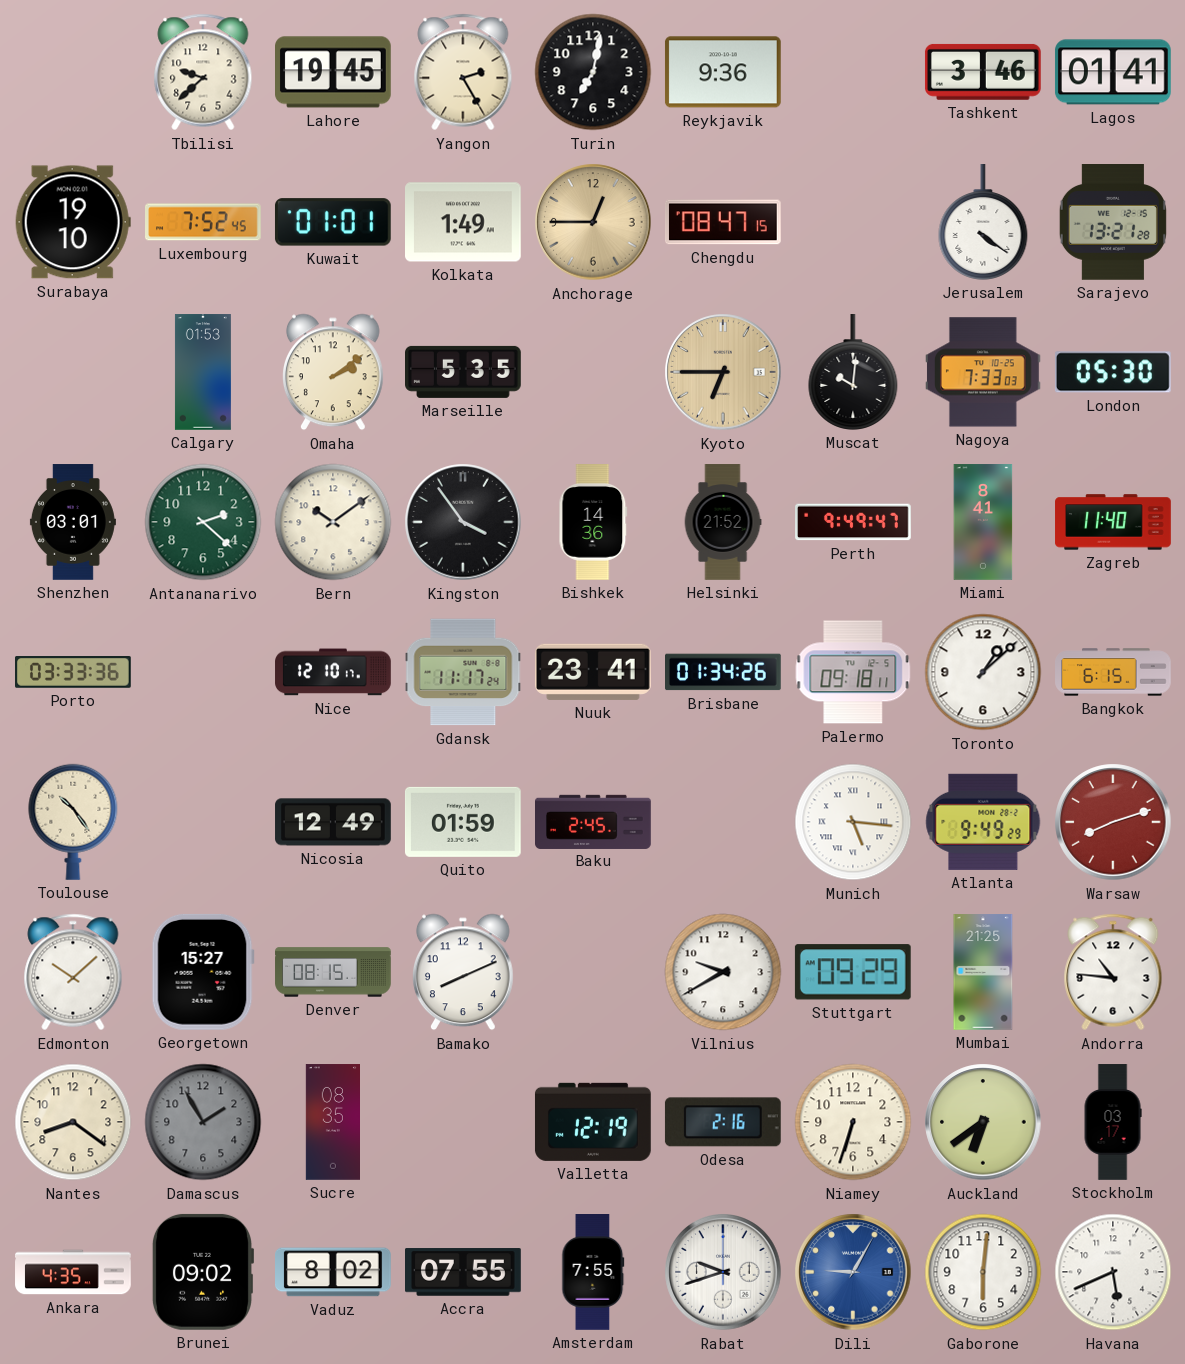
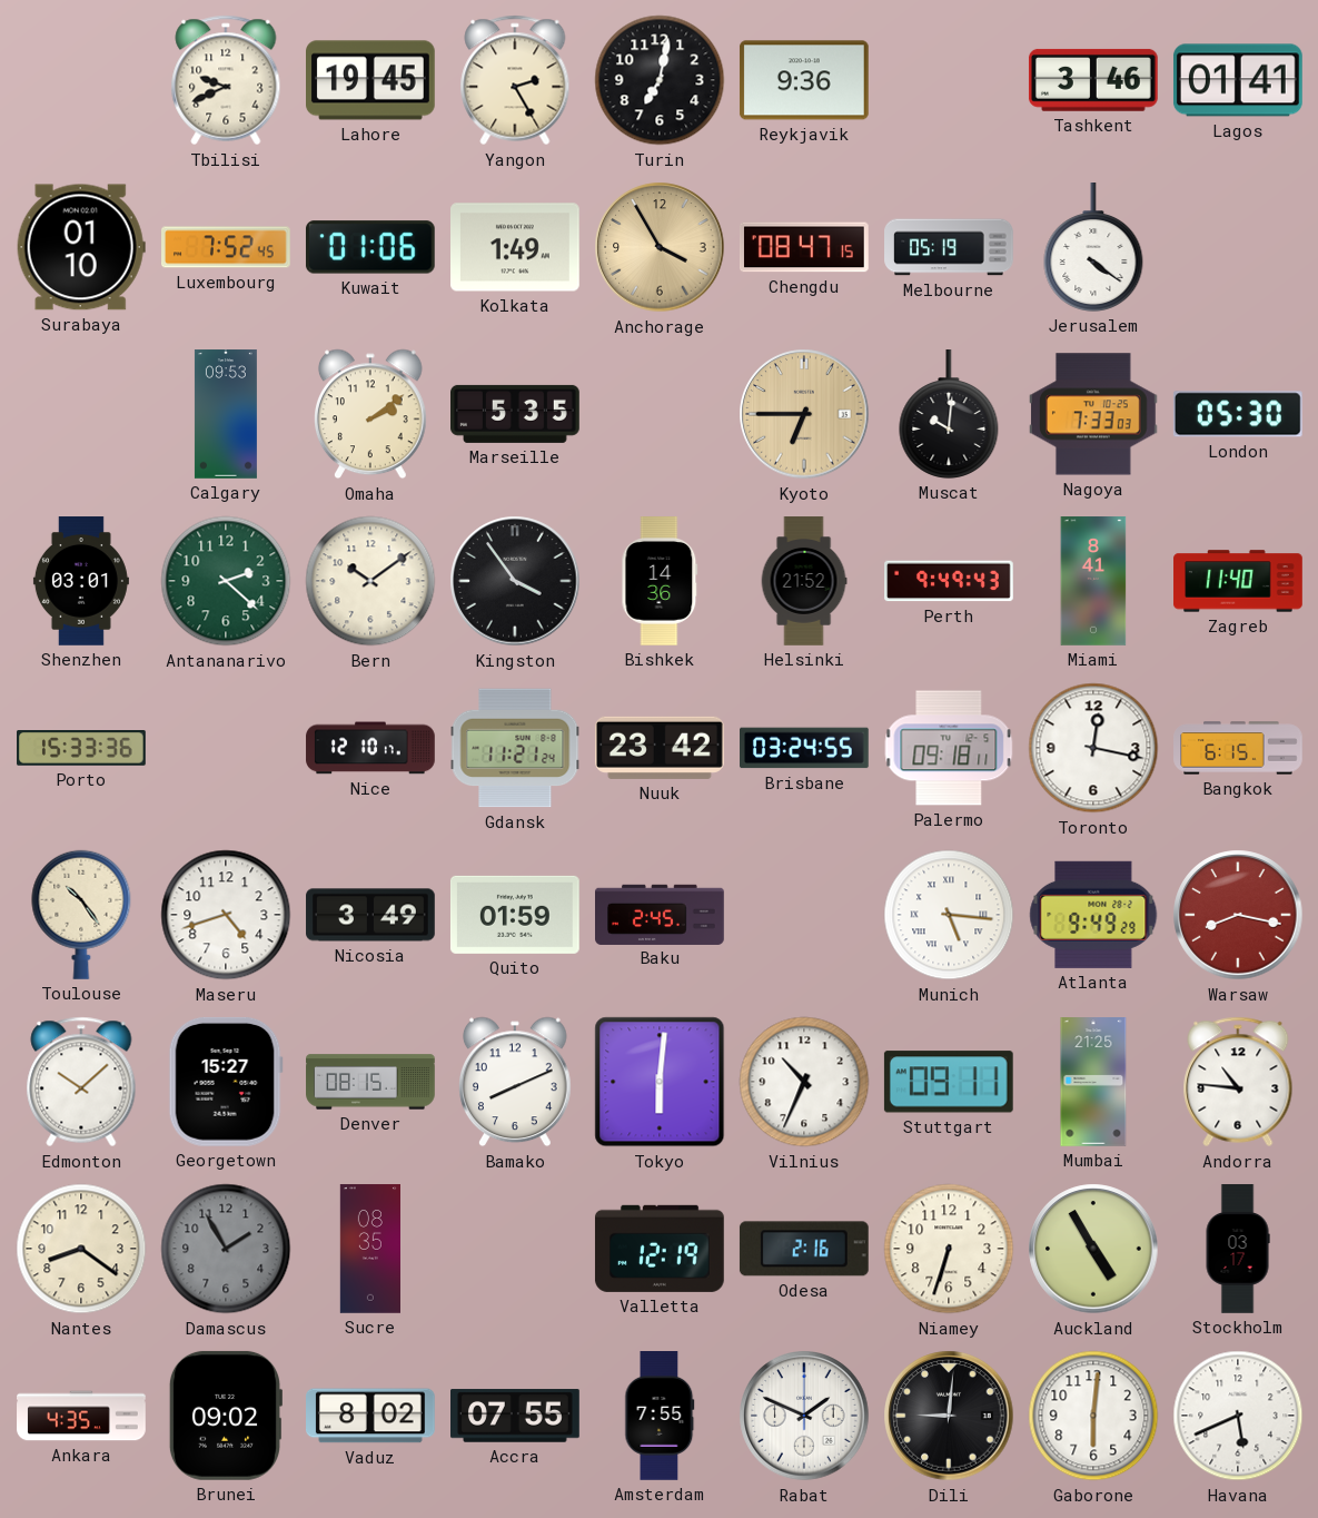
Tbilisi: 9:38 -> 9:41
Surabaya: 19:10 -> 01:10
Kuwait: 01:01 -> 01:06
Anchorage: 12:45 -> 3:55
Melbourne: none -> 05:19
Sarajevo: 13:21 -> none
Calgary: 01:53 -> 09:53
Perth: 9:49:47 -> 9:49:43
Porto: 03:33 -> 15:33
Gdansk: 11:17 -> 11:21
Nuuk: 23:41 -> 23:42
Brisbane: 01:34 -> 03:24
Toronto: 1:08 -> 12:17
Maseru: none -> 4:42
Nicosia: 12:49 -> 3:49
Warsaw: 8:12 -> 8:17
Tokyo: none -> 6:01
Vilnius: 9:40 -> 10:34
Stuttgart: 09:29 -> 09:11
Auckland: 6:39 -> 4:55
Rabat: 9:42 -> 1:49
Dili: 9:05 -> 9:01
Dili dial: blue -> black
